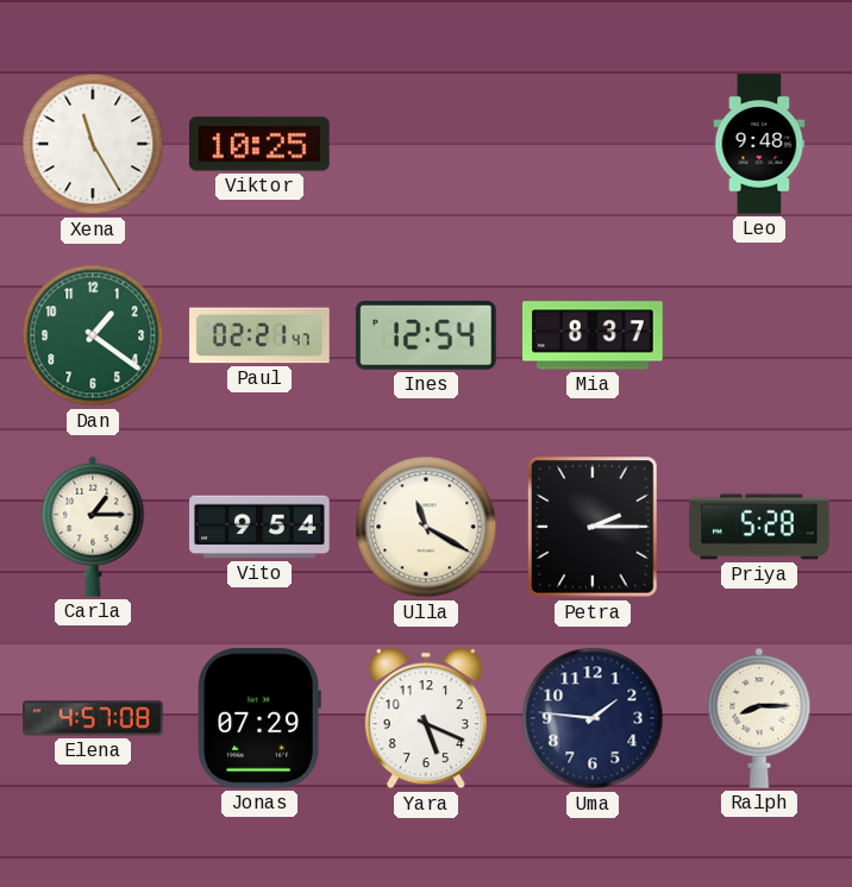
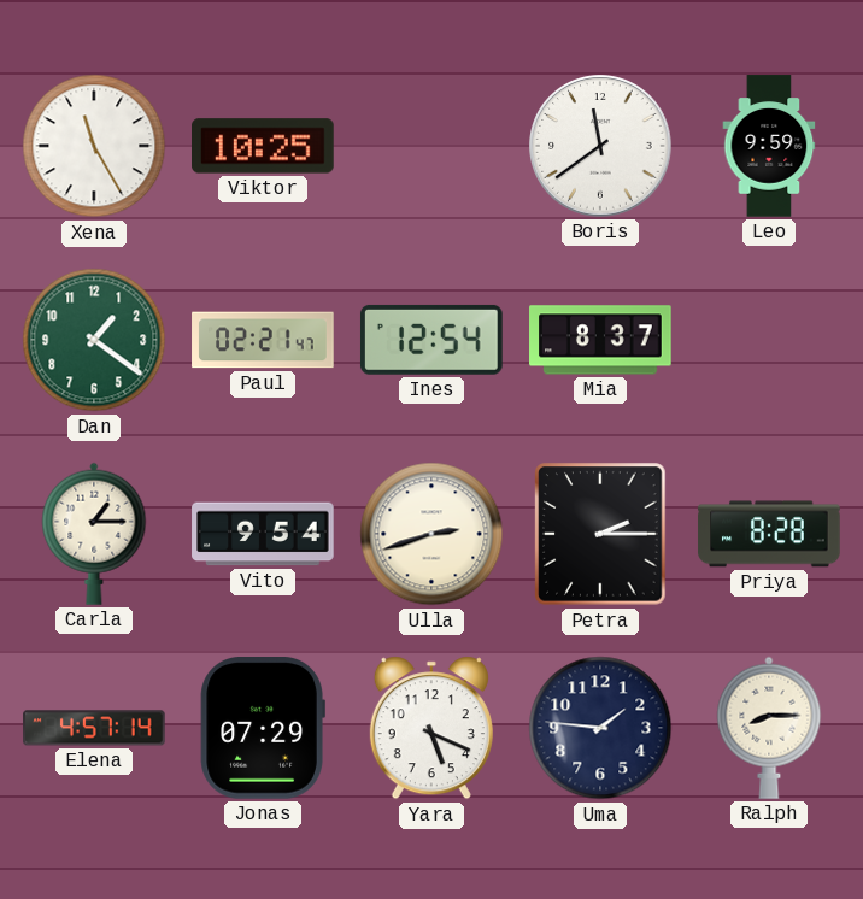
Boris: none -> 11:39
Leo: 9:48 -> 9:59
Ulla: 11:20 -> 2:42
Priya: 5:28 -> 8:28
Elena: 4:57:08 -> 4:57:14
